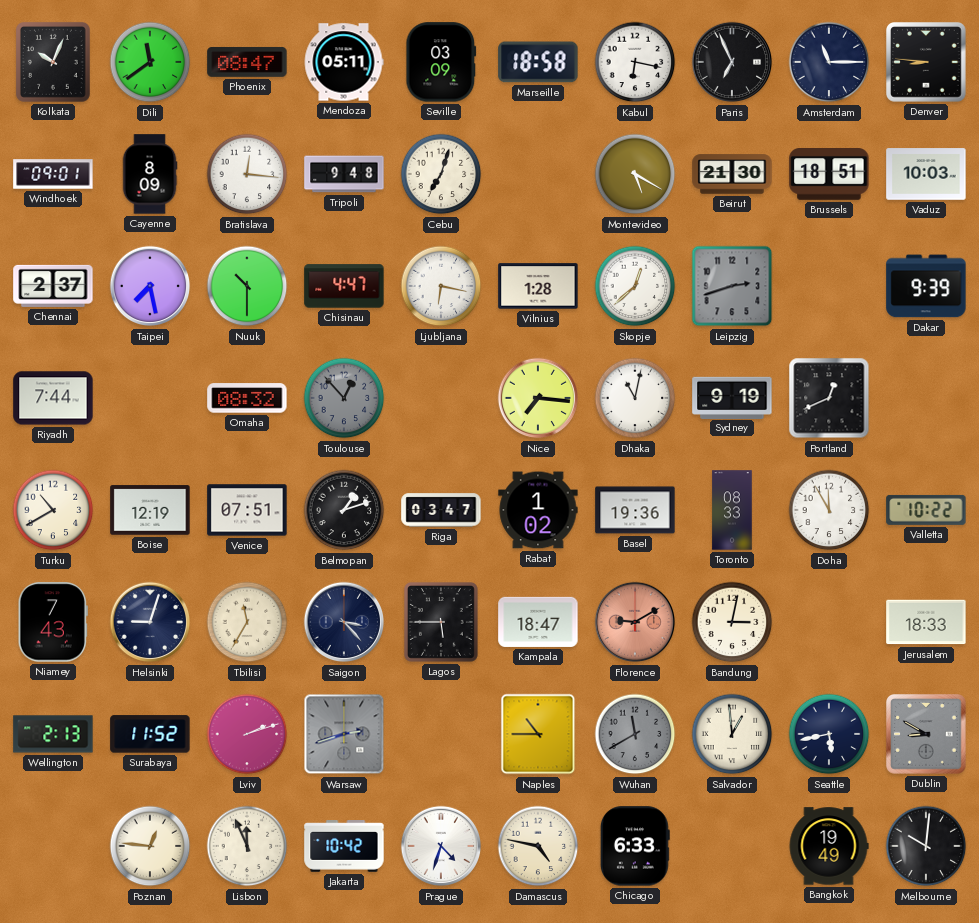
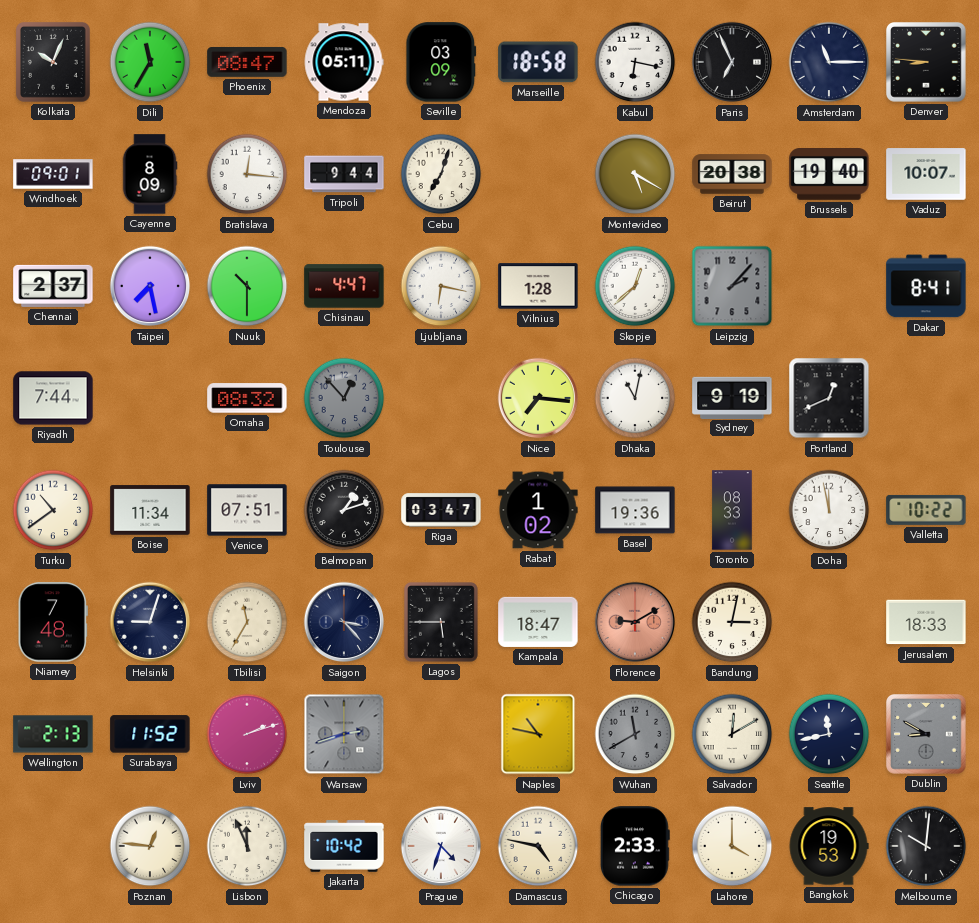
Dili: 11:39 -> 11:35
Tripoli: 9:48 -> 9:44
Beirut: 21:30 -> 20:38
Brussels: 18:51 -> 19:40
Vaduz: 10:03 -> 10:07
Leipzig: 2:42 -> 2:07
Dakar: 9:39 -> 8:41
Turku: 10:40 -> 10:39
Boise: 12:19 -> 11:34
Doha: 11:55 -> 11:58
Niamey: 7:43 -> 7:48
Naples: 10:45 -> 10:47
Salvador: 12:59 -> 12:10
Seattle: 5:43 -> 11:43
Chicago: 6:33 -> 2:33
Lahore: none -> 4:00
Bangkok: 19:49 -> 19:53
